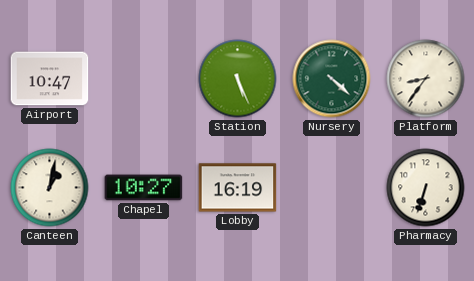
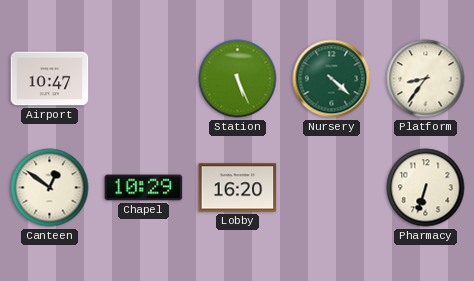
Canteen: 1:02 -> 12:51
Chapel: 10:27 -> 10:29
Lobby: 16:19 -> 16:20
